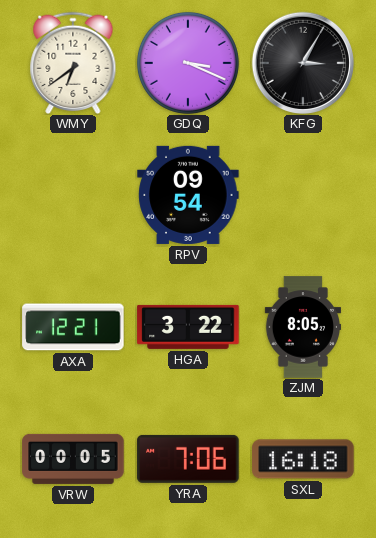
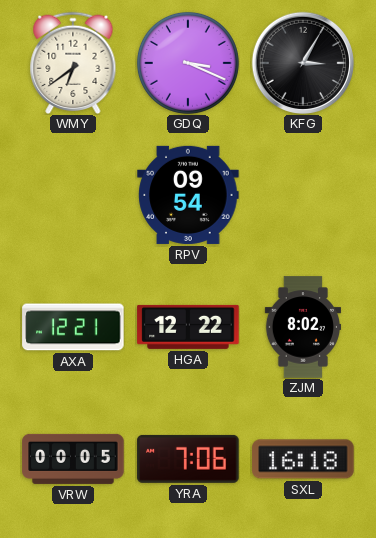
HGA: 3:22 -> 12:22
ZJM: 8:05 -> 8:02
